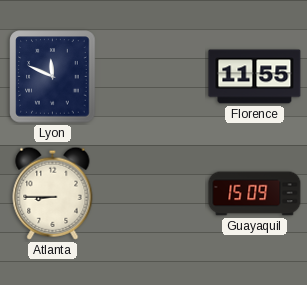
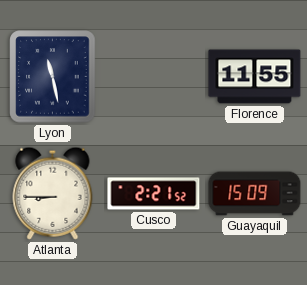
Lyon: 11:49 -> 11:28
Cusco: none -> 2:21
